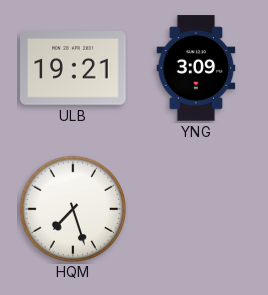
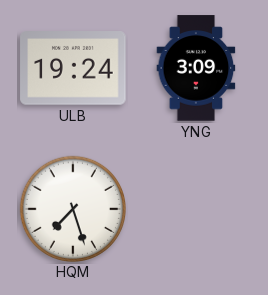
ULB: 19:21 -> 19:24
